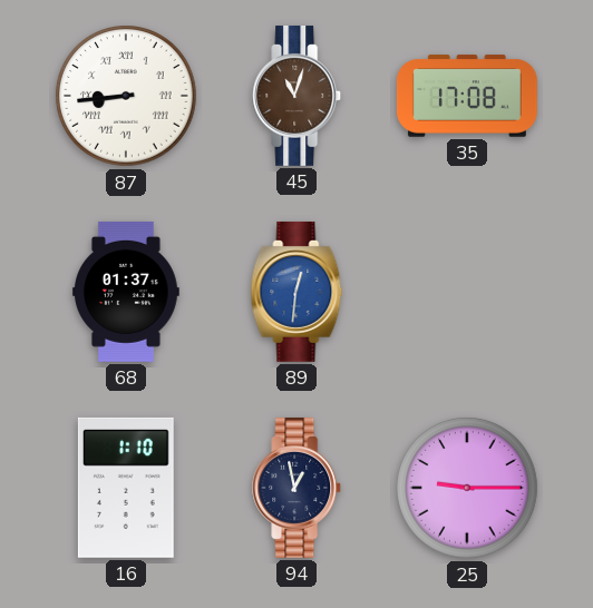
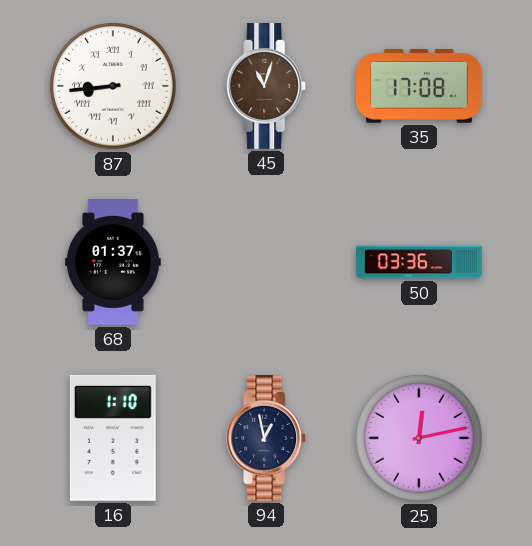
89: 12:31 -> none
50: none -> 03:36
25: 9:15 -> 12:13
